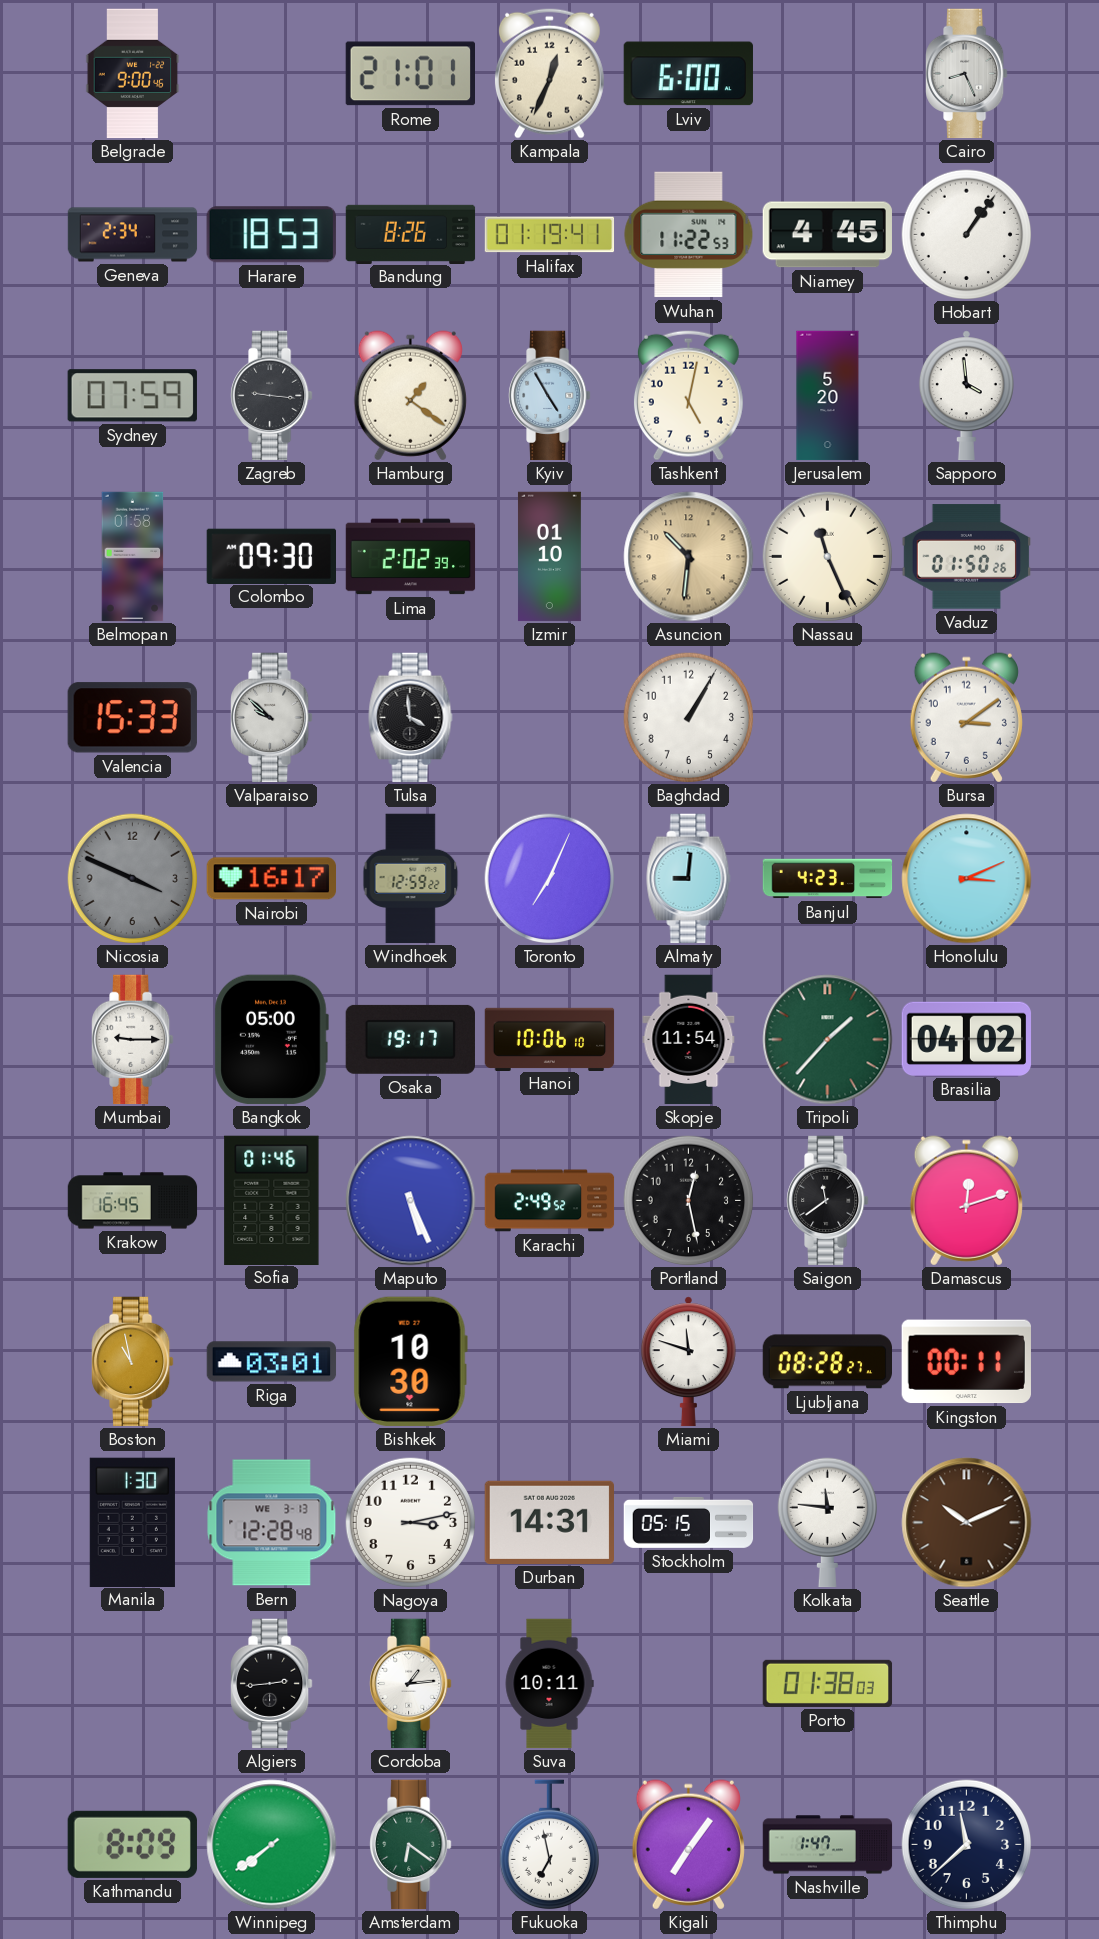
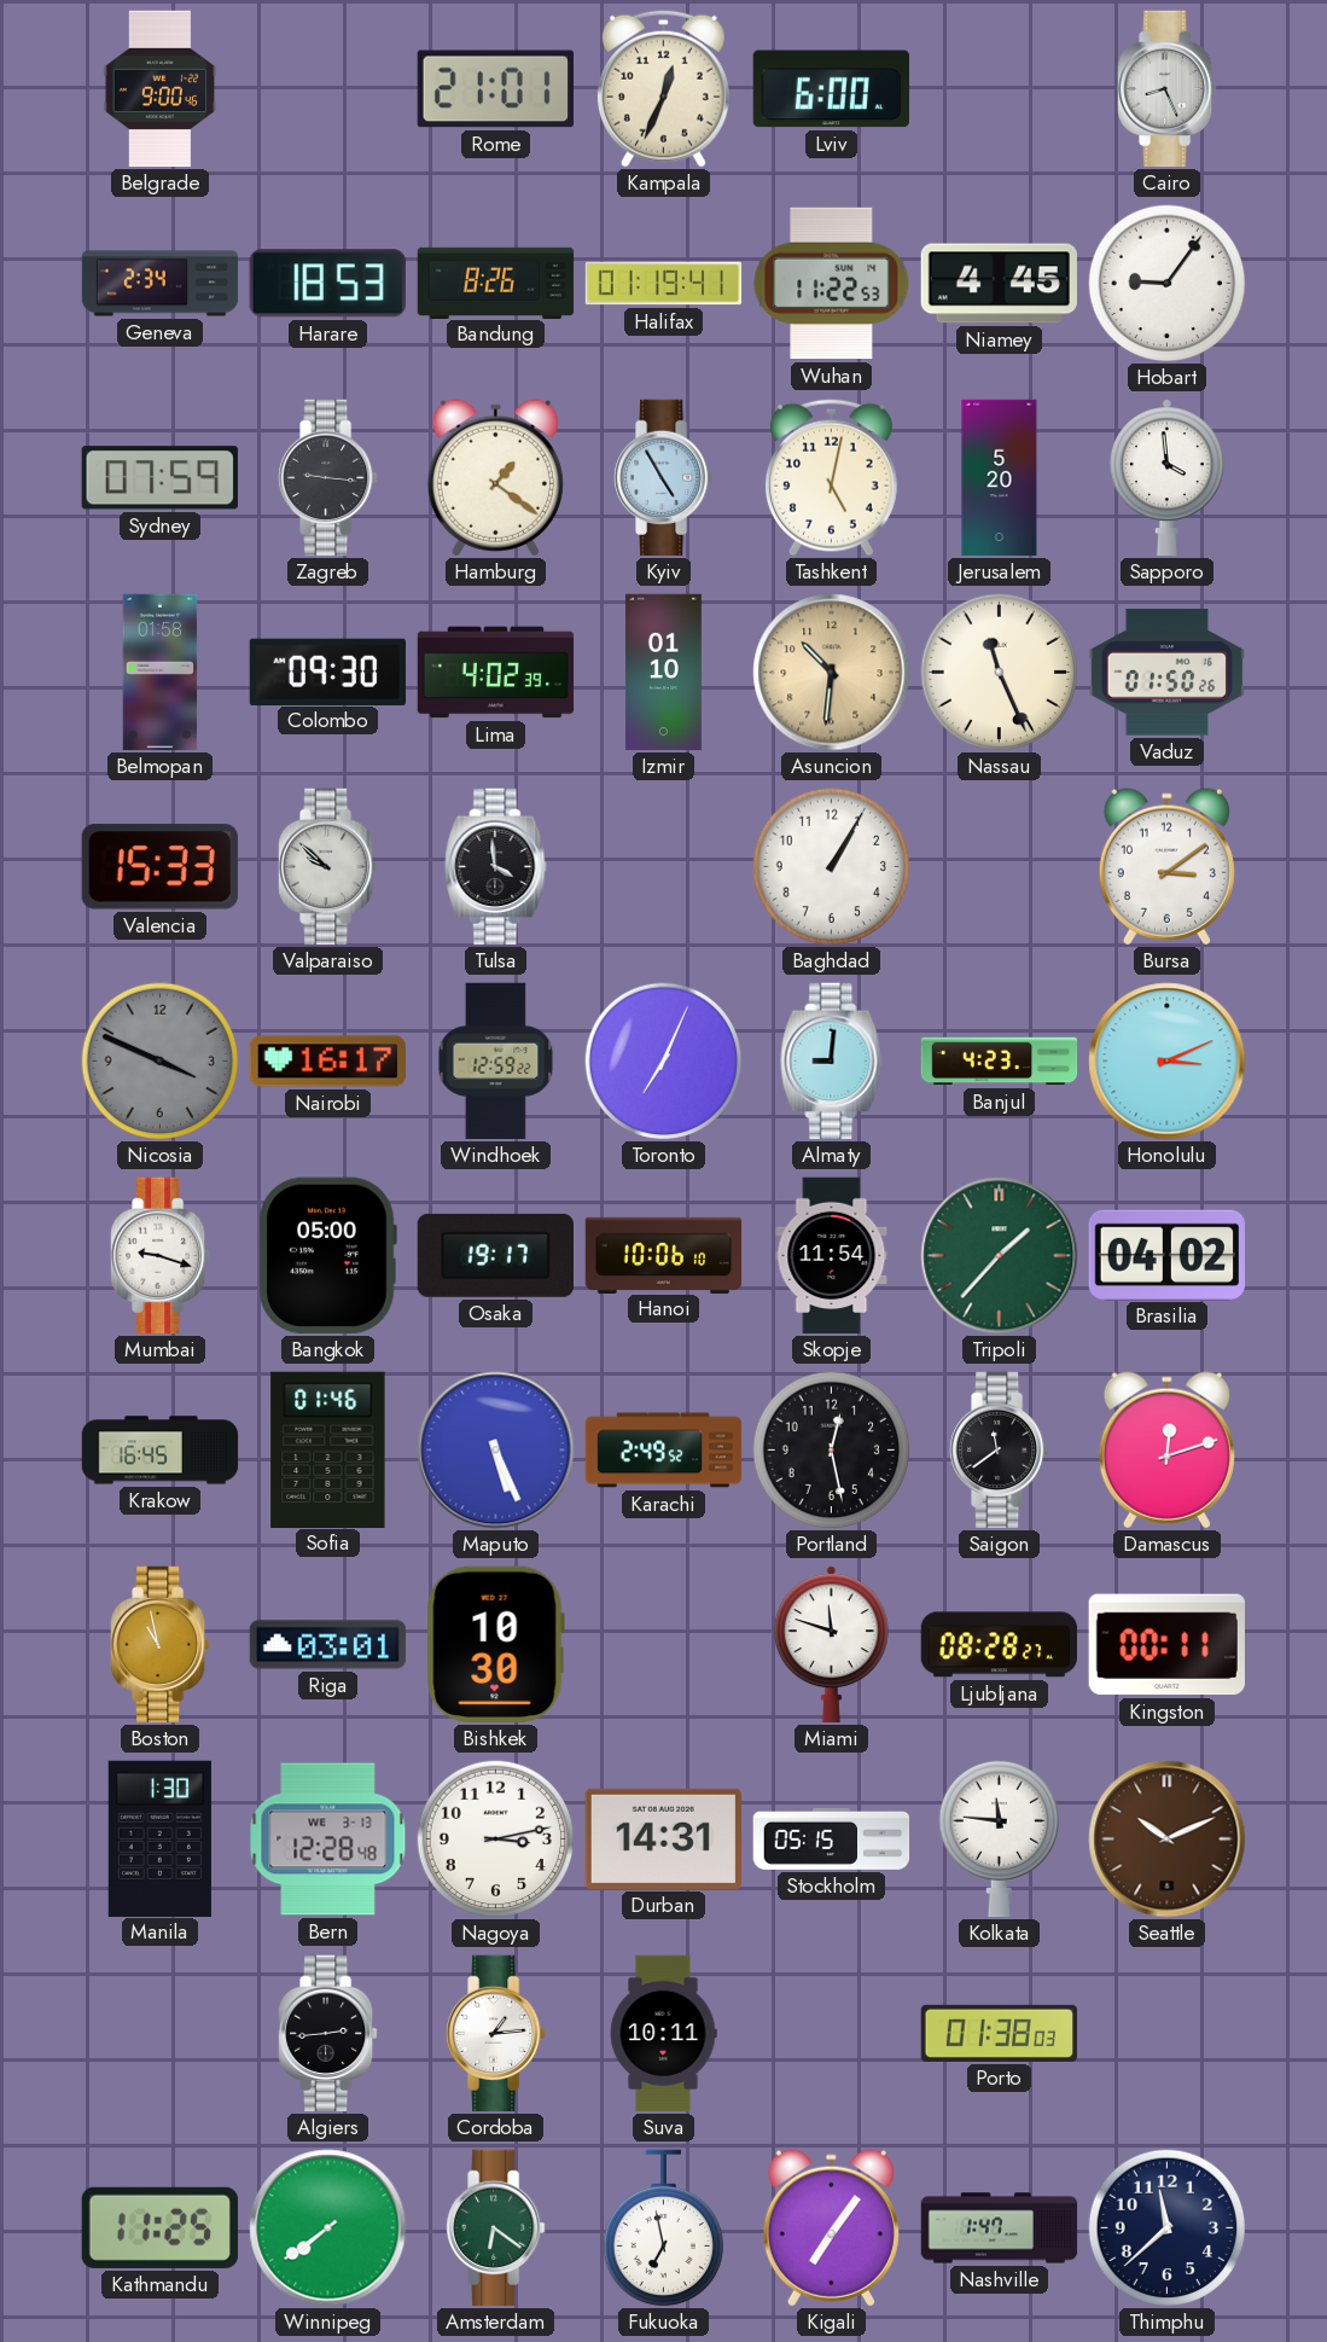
Hobart: 1:06 -> 9:06
Lima: 2:02 -> 4:02
Mumbai: 9:15 -> 9:18
Kathmandu: 8:09 -> 11:25
